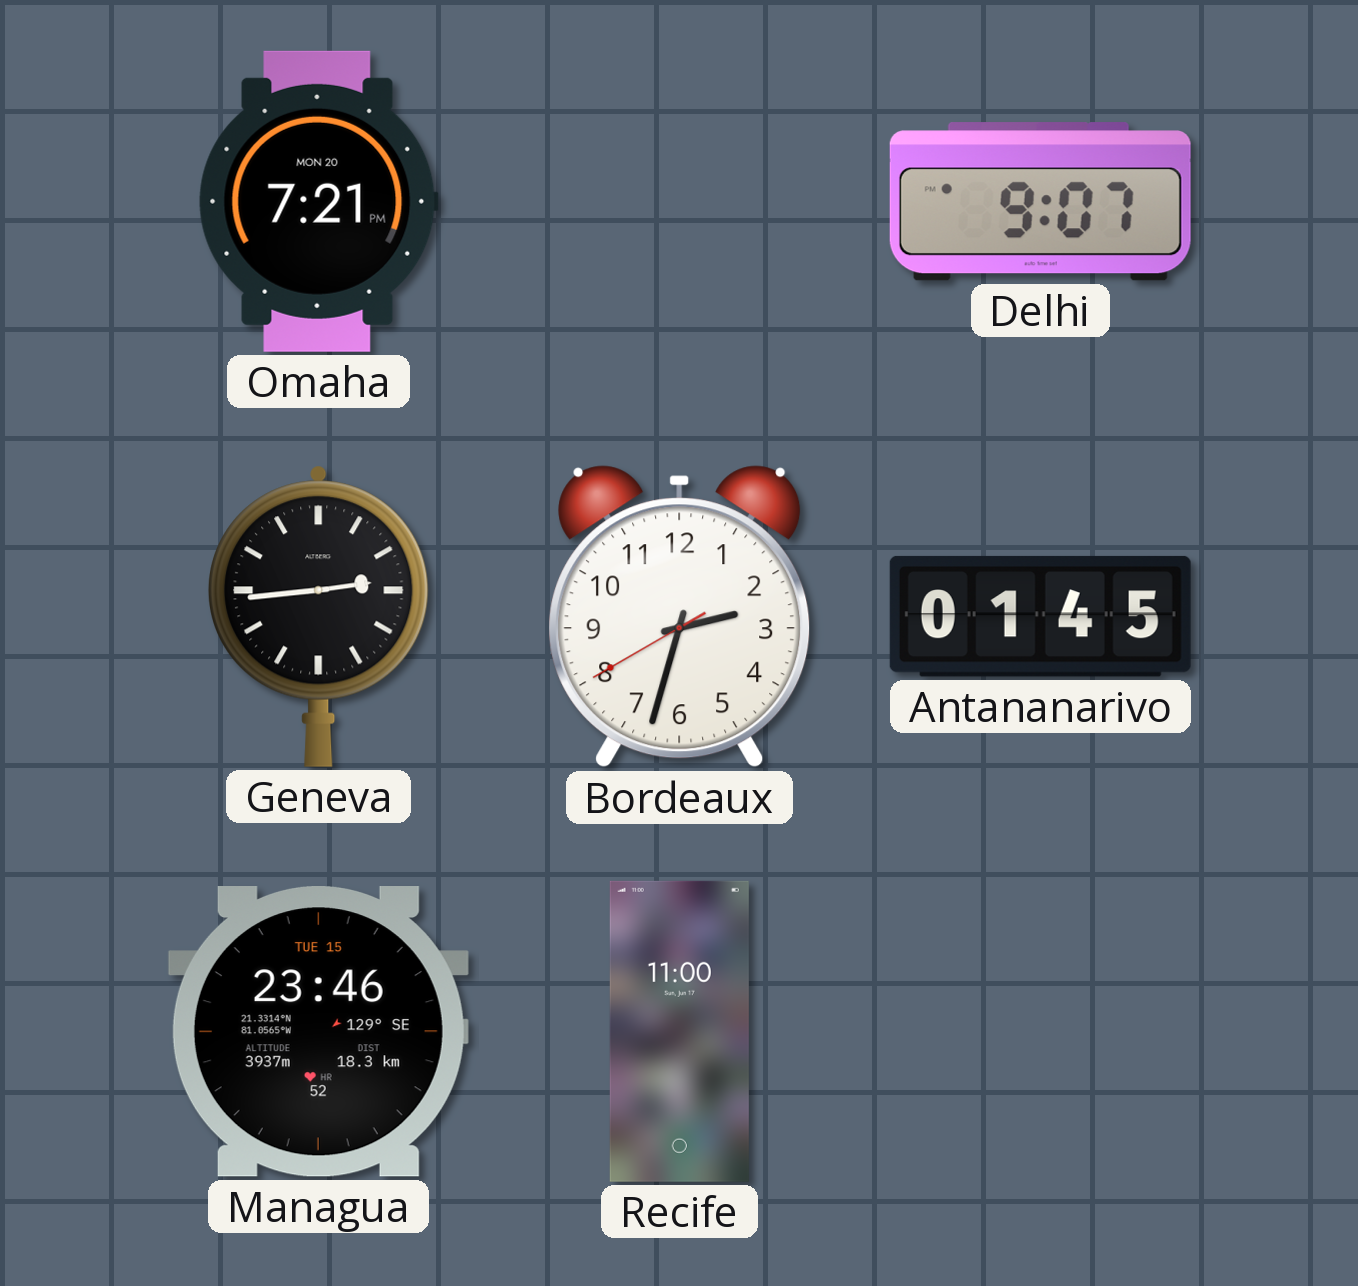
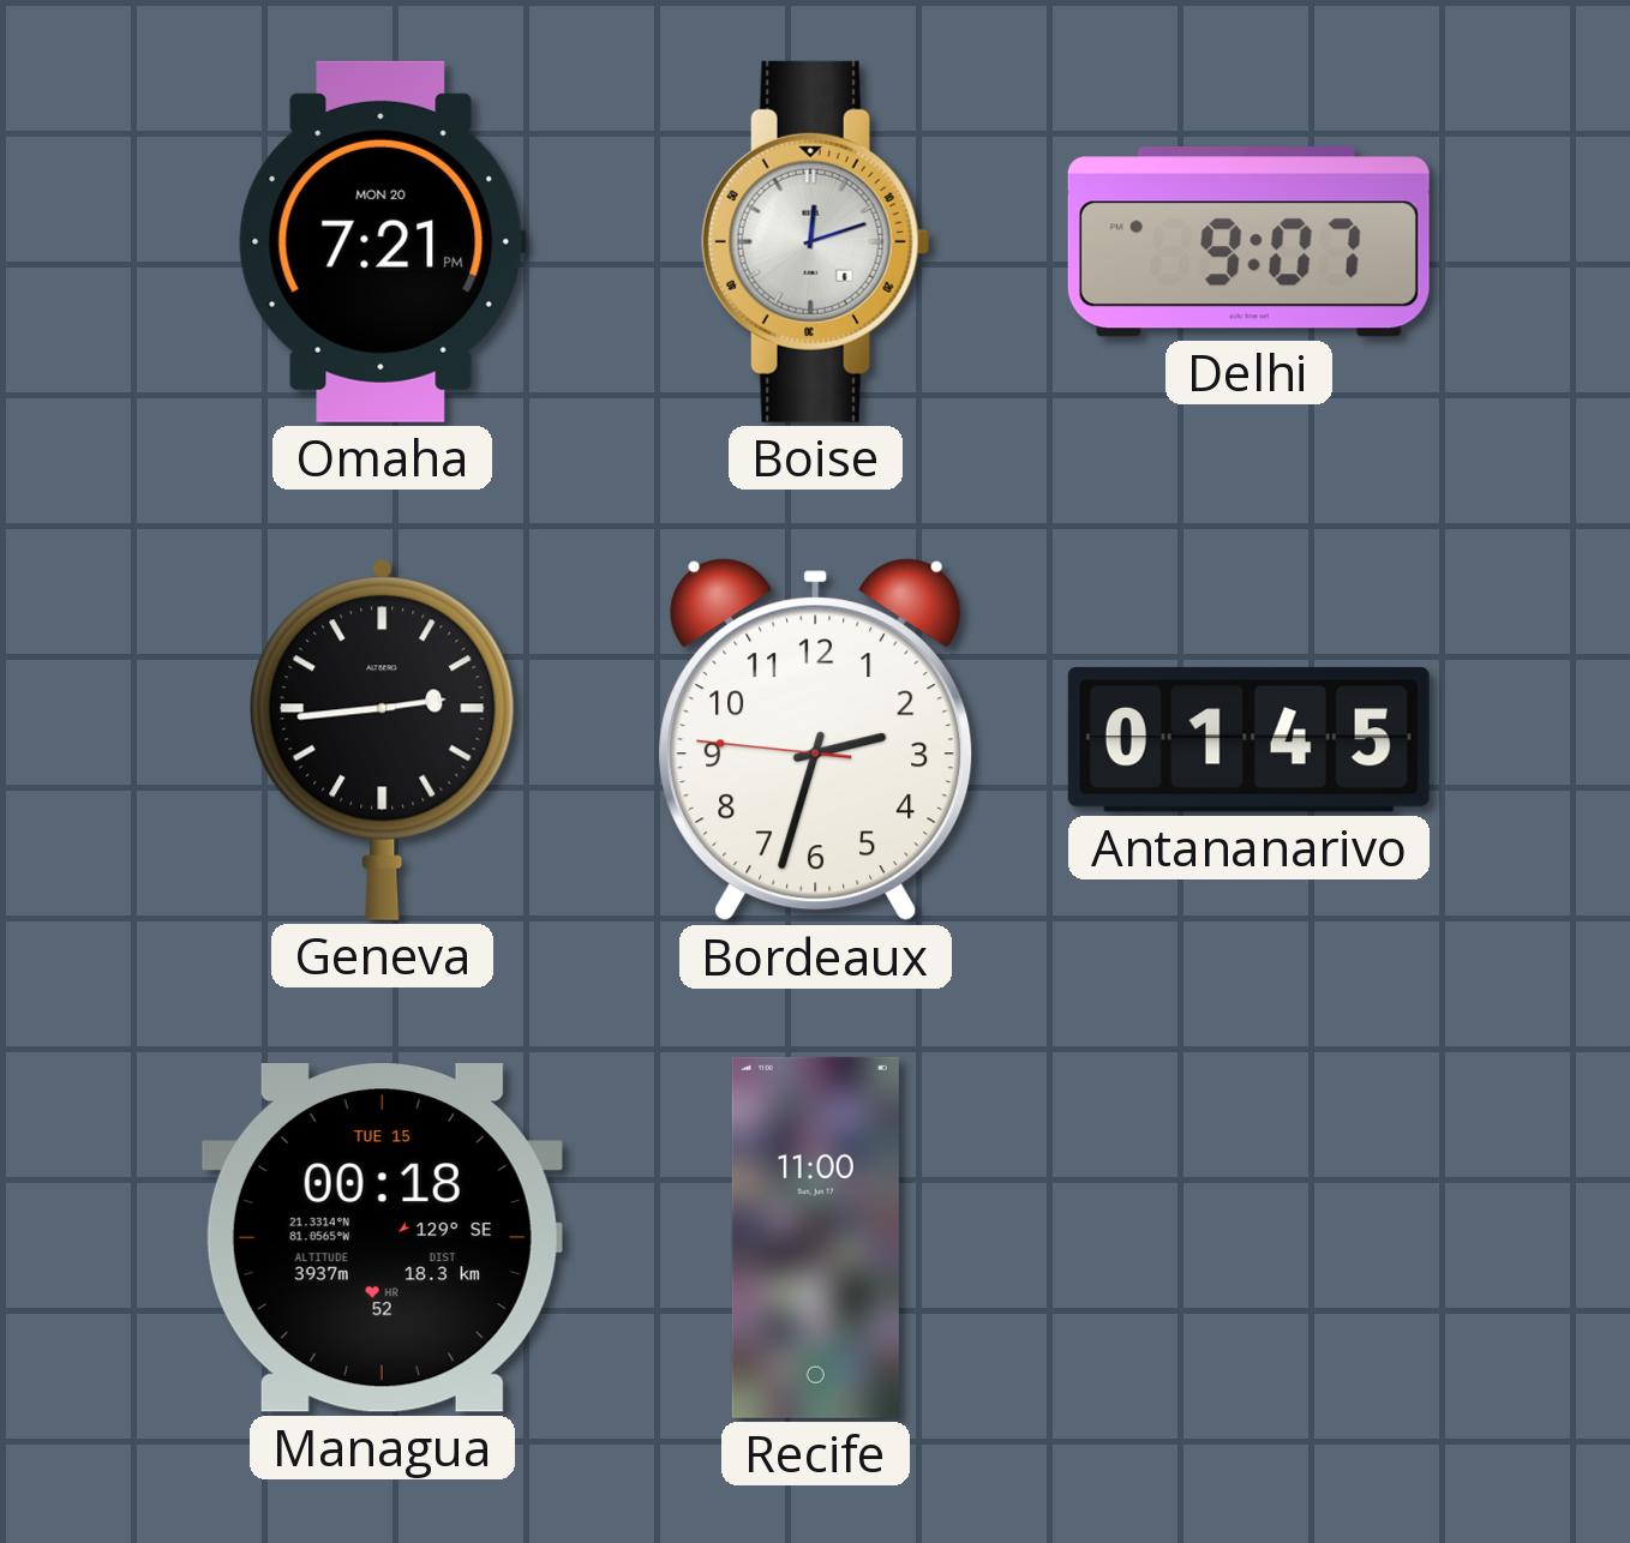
Boise: none -> 12:12
Bordeaux: 2:32:40 -> 2:32:46
Managua: 23:46 -> 00:18
